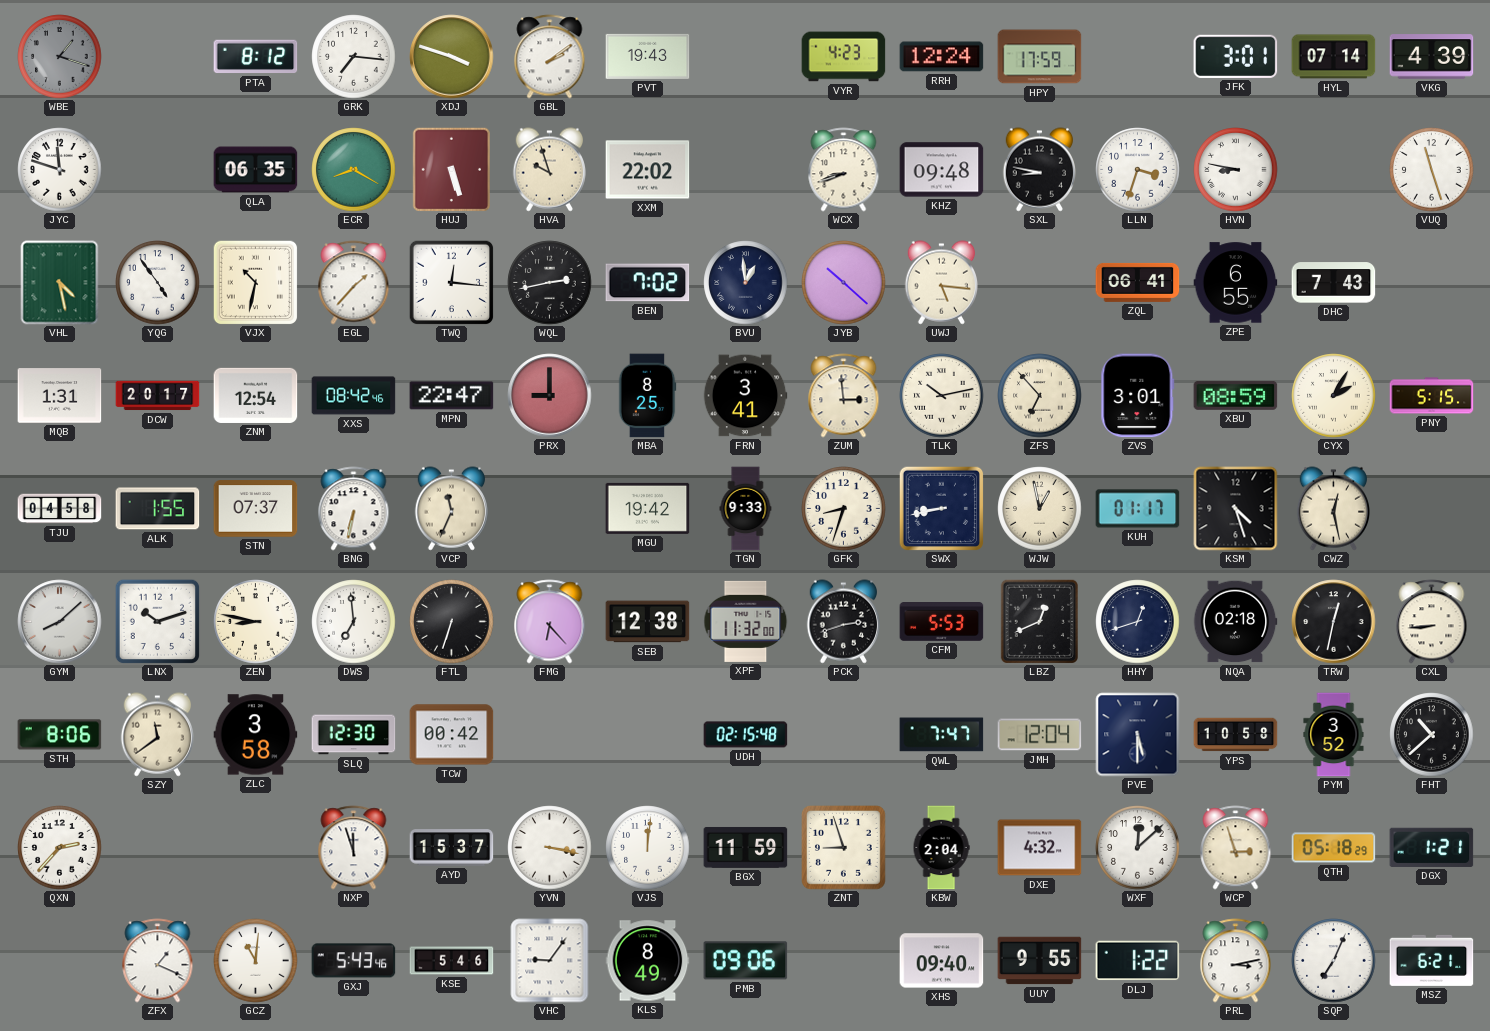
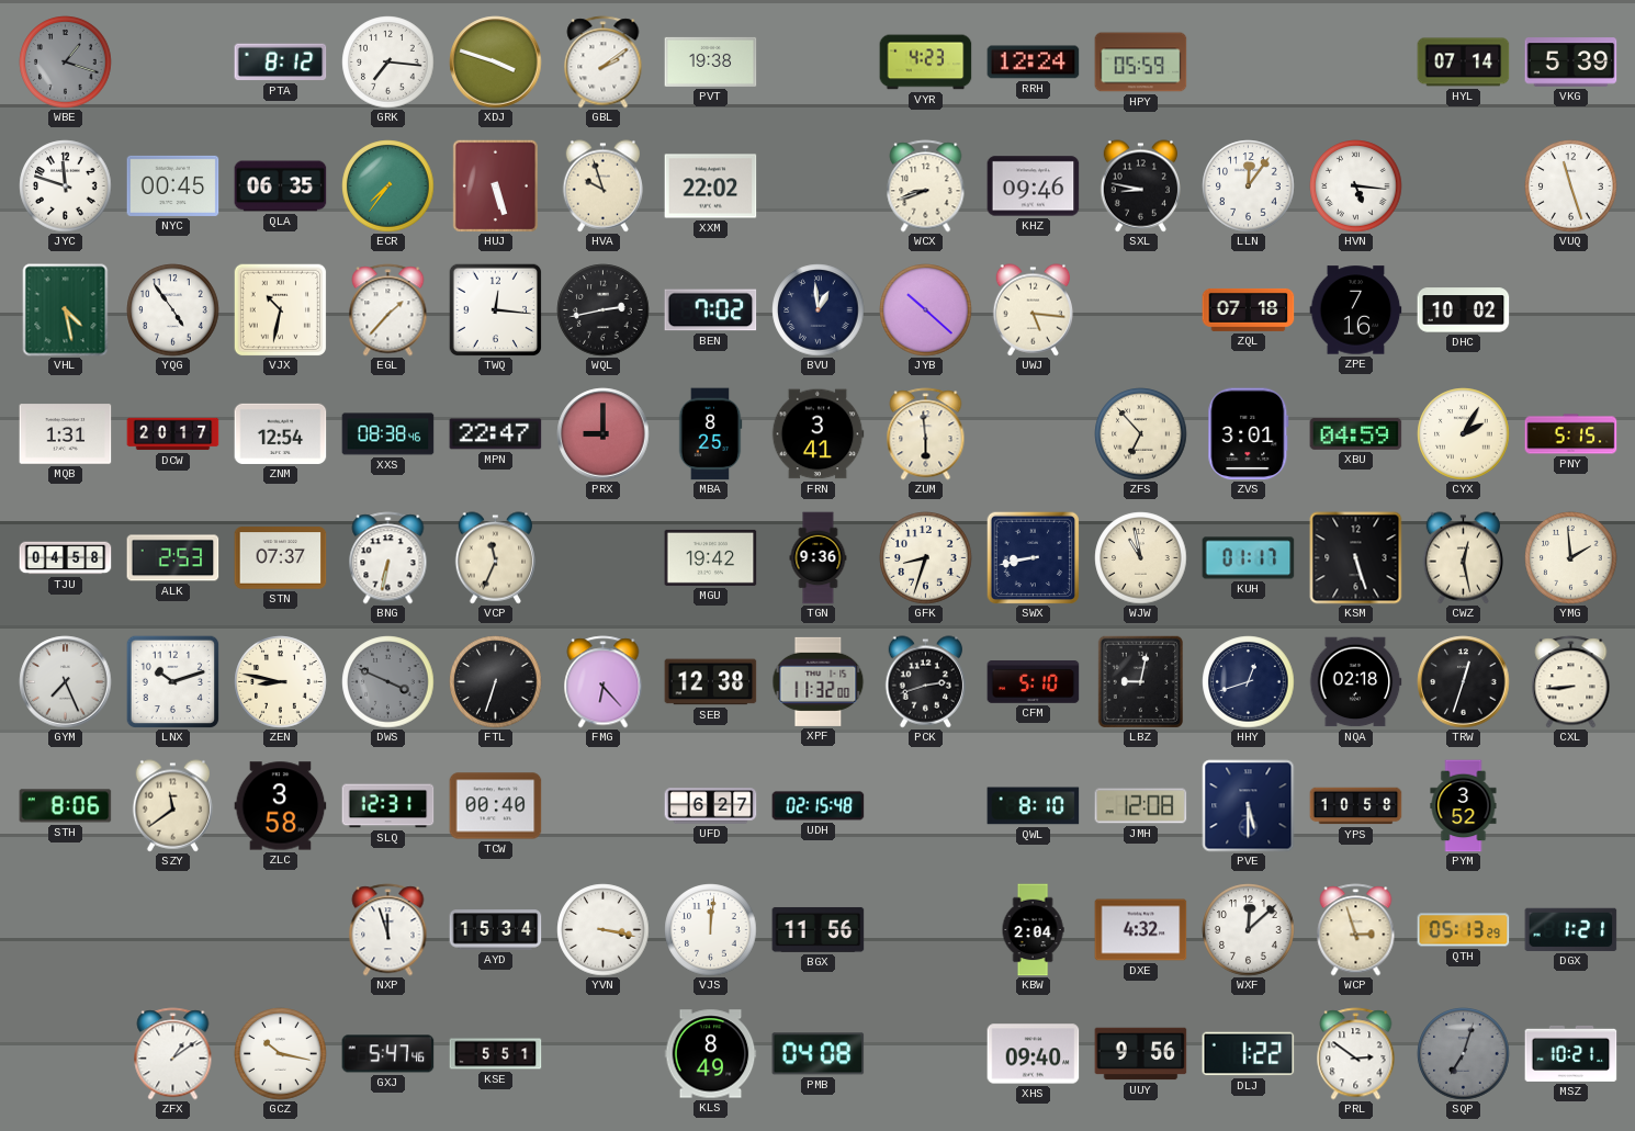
PVT: 19:43 -> 19:38
HPY: 17:59 -> 05:59
JFK: 3:01 -> none
VKG: 4:39 -> 5:39
NYC: none -> 00:45
ECR: 8:20 -> 7:36
KHZ: 09:48 -> 09:46
LLN: 3:33 -> 12:06
HVN: 8:47 -> 5:16
ZQL: 06:41 -> 07:18
ZPE: 6:55 -> 7:16
DHC: 7:43 -> 10:02
XXS: 08:42 -> 08:38
ZUM: 2:59 -> 5:59
TLK: 10:13 -> none
XBU: 08:59 -> 04:59
ALK: 1:55 -> 2:53
TGN: 9:33 -> 9:36
WJW: 12:58 -> 10:58
KSM: 4:27 -> 5:27
YMG: none -> 1:59
GYM: 8:08 -> 7:26
DWS: 6:59 -> 3:49
DWS dial: white -> grey
CFM: 5:53 -> 5:10
LBZ: 12:41 -> 9:02
TRW: 12:32 -> 12:33
SLQ: 12:30 -> 12:31
TCW: 00:42 -> 00:40
UFD: none -> 6:27
QWL: 7:47 -> 8:10
JMH: 12:04 -> 12:08
FHT: 10:38 -> none
QXN: 2:37 -> none
AYD: 15:37 -> 15:34
BGX: 11:59 -> 11:56
ZNT: 8:57 -> none
QTH: 05:18 -> 05:13
ZFX: 1:19 -> 1:09
GCZ: 11:01 -> 10:17
GXJ: 5:43 -> 5:47
KSE: 5:46 -> 5:51
VHC: 9:06 -> none
PMB: 09:06 -> 04:08
UUY: 9:55 -> 9:56
PRL: 3:13 -> 2:51
SQP: 7:04 -> 7:03
SQP dial: white -> grey
MSZ: 6:21 -> 10:21
